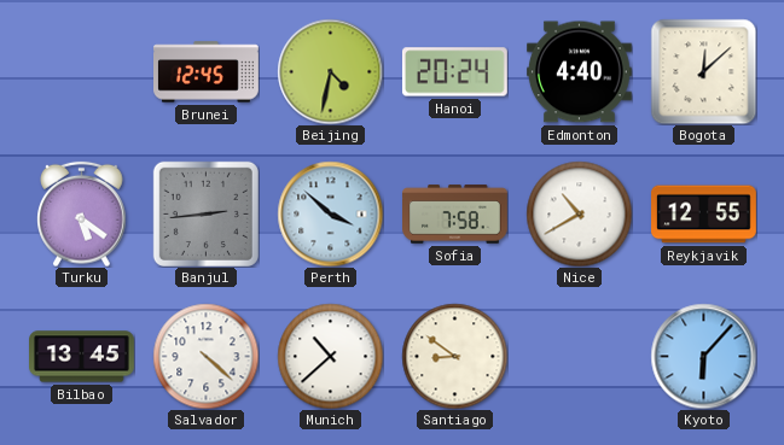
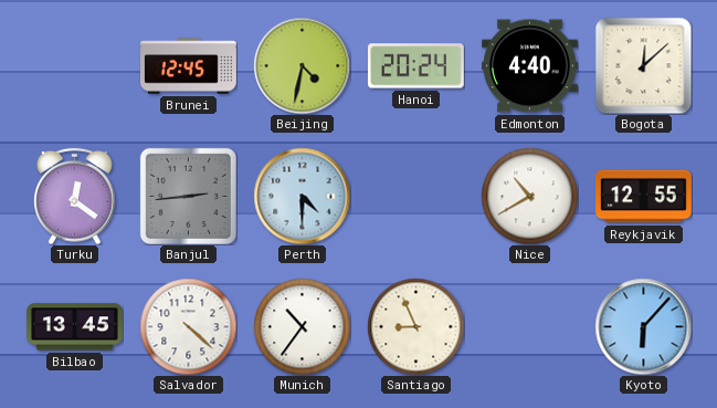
Turku: 5:21 -> 12:21
Perth: 3:52 -> 4:30
Sofia: 7:58 -> none
Munich: 10:38 -> 10:36
Santiago: 8:51 -> 8:56
